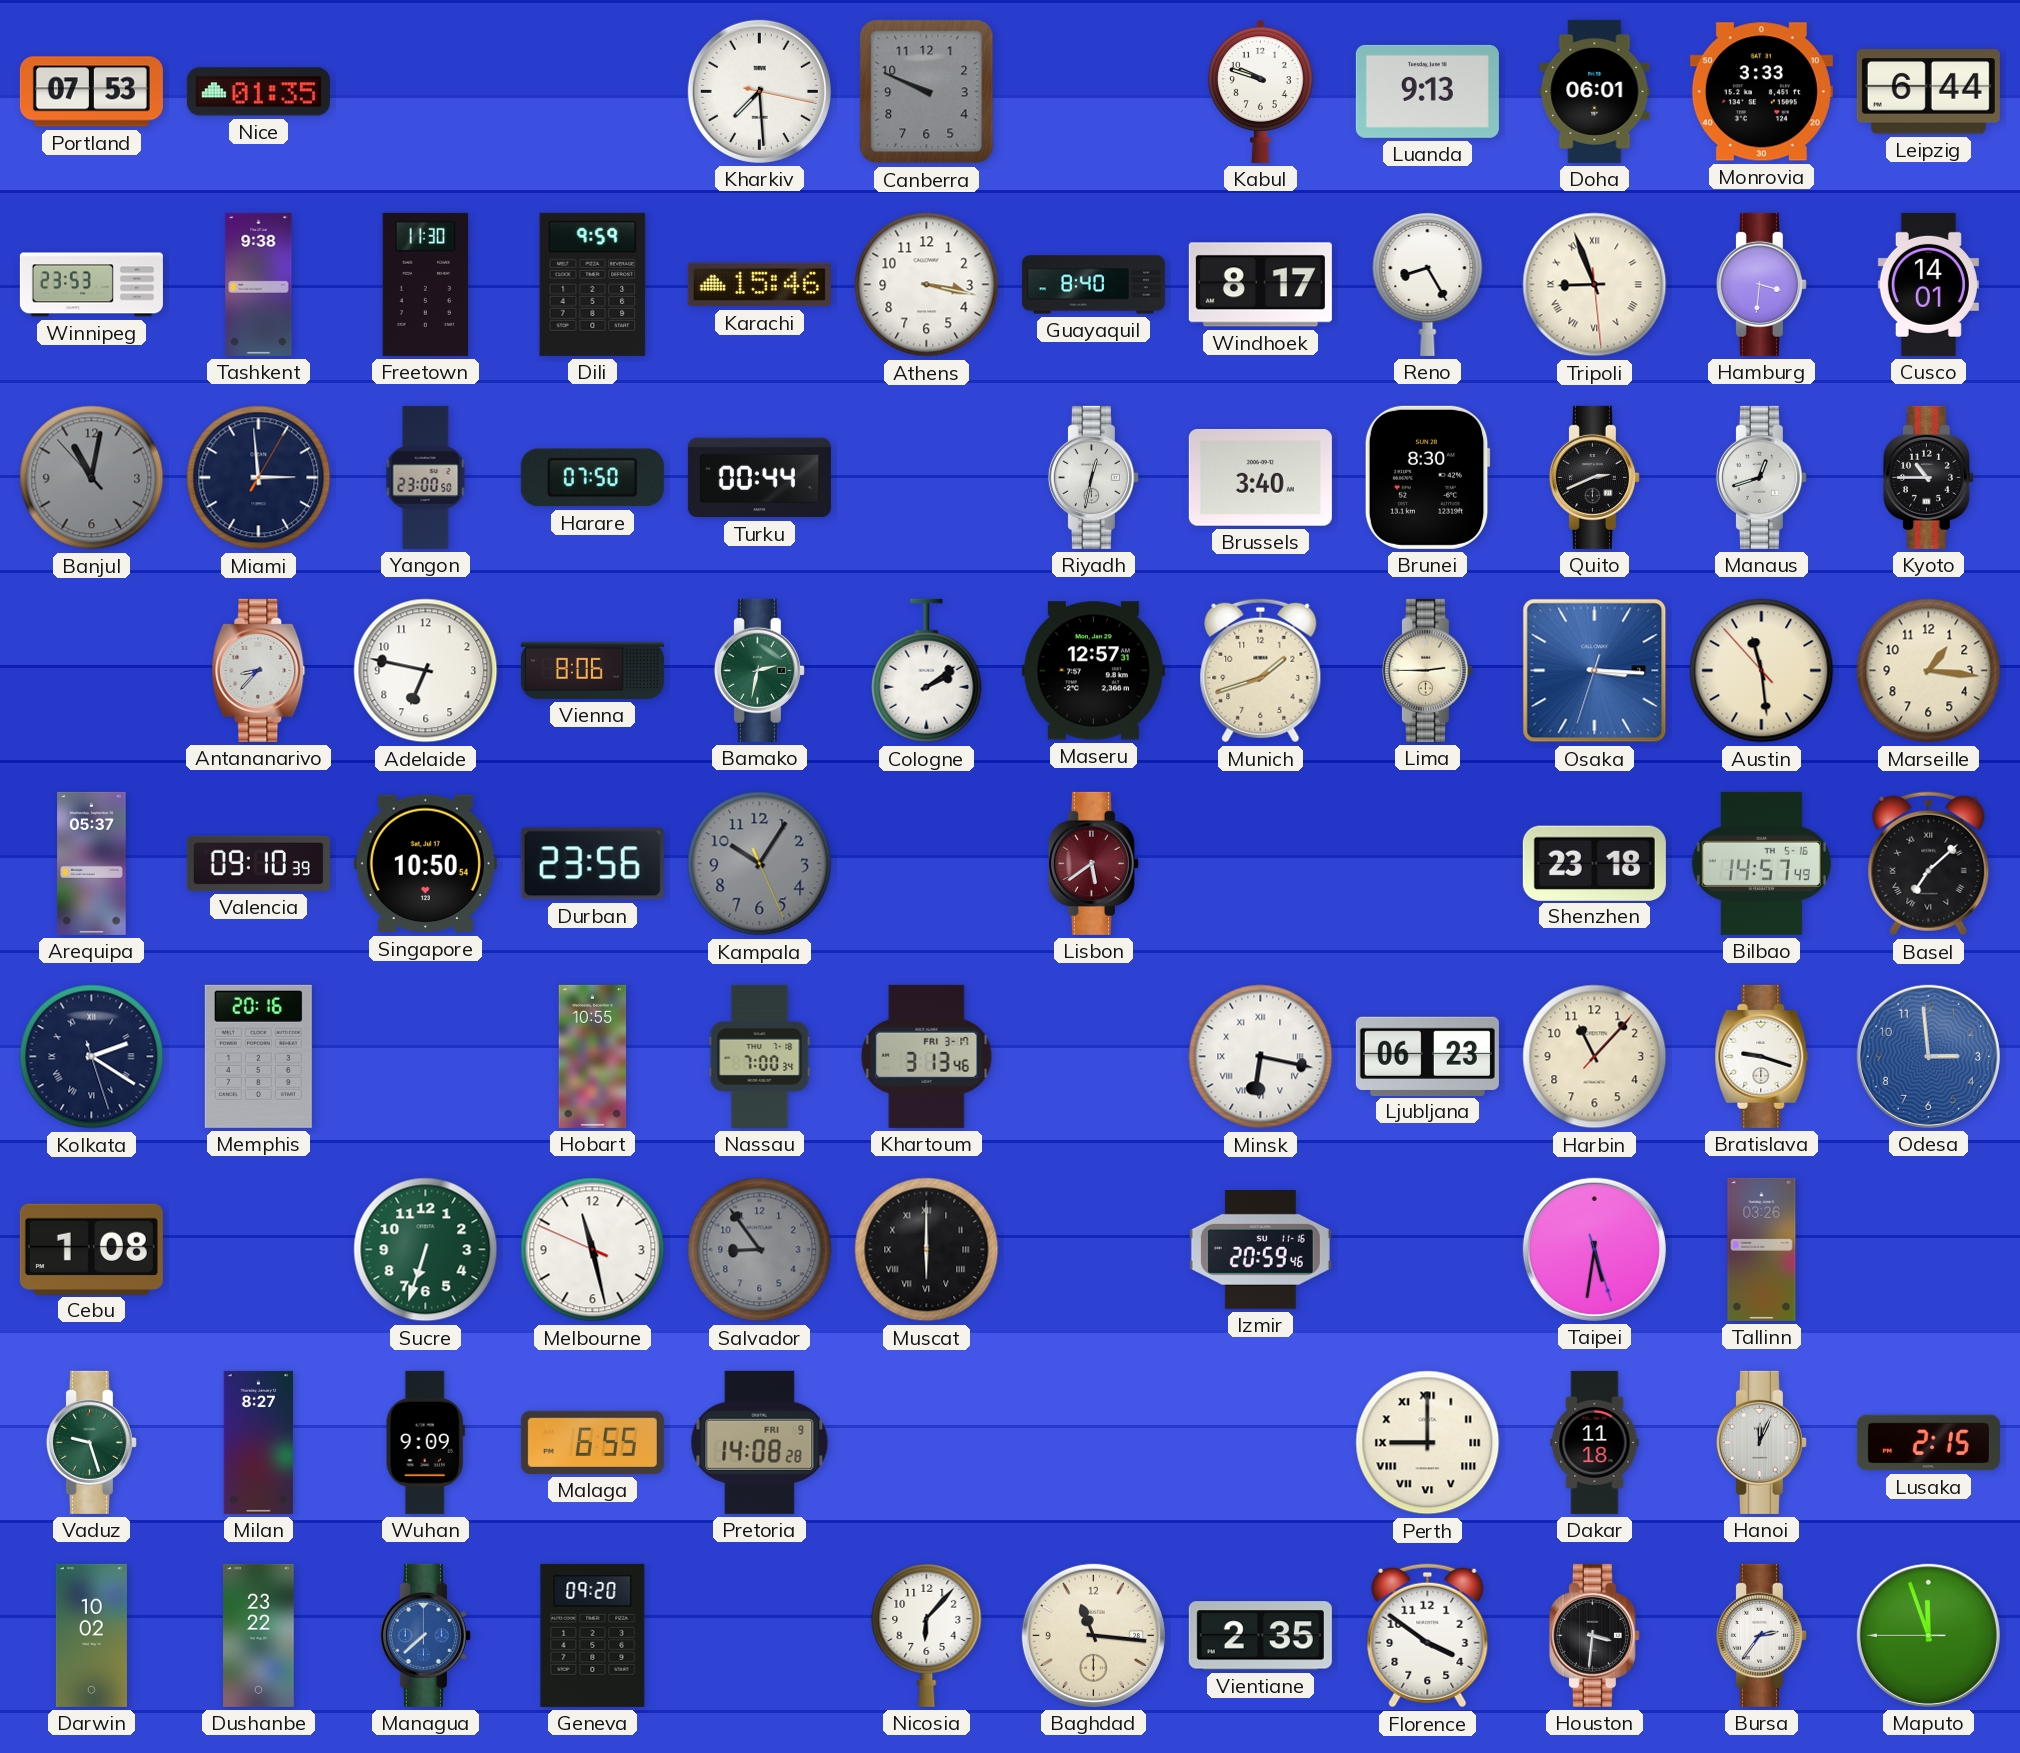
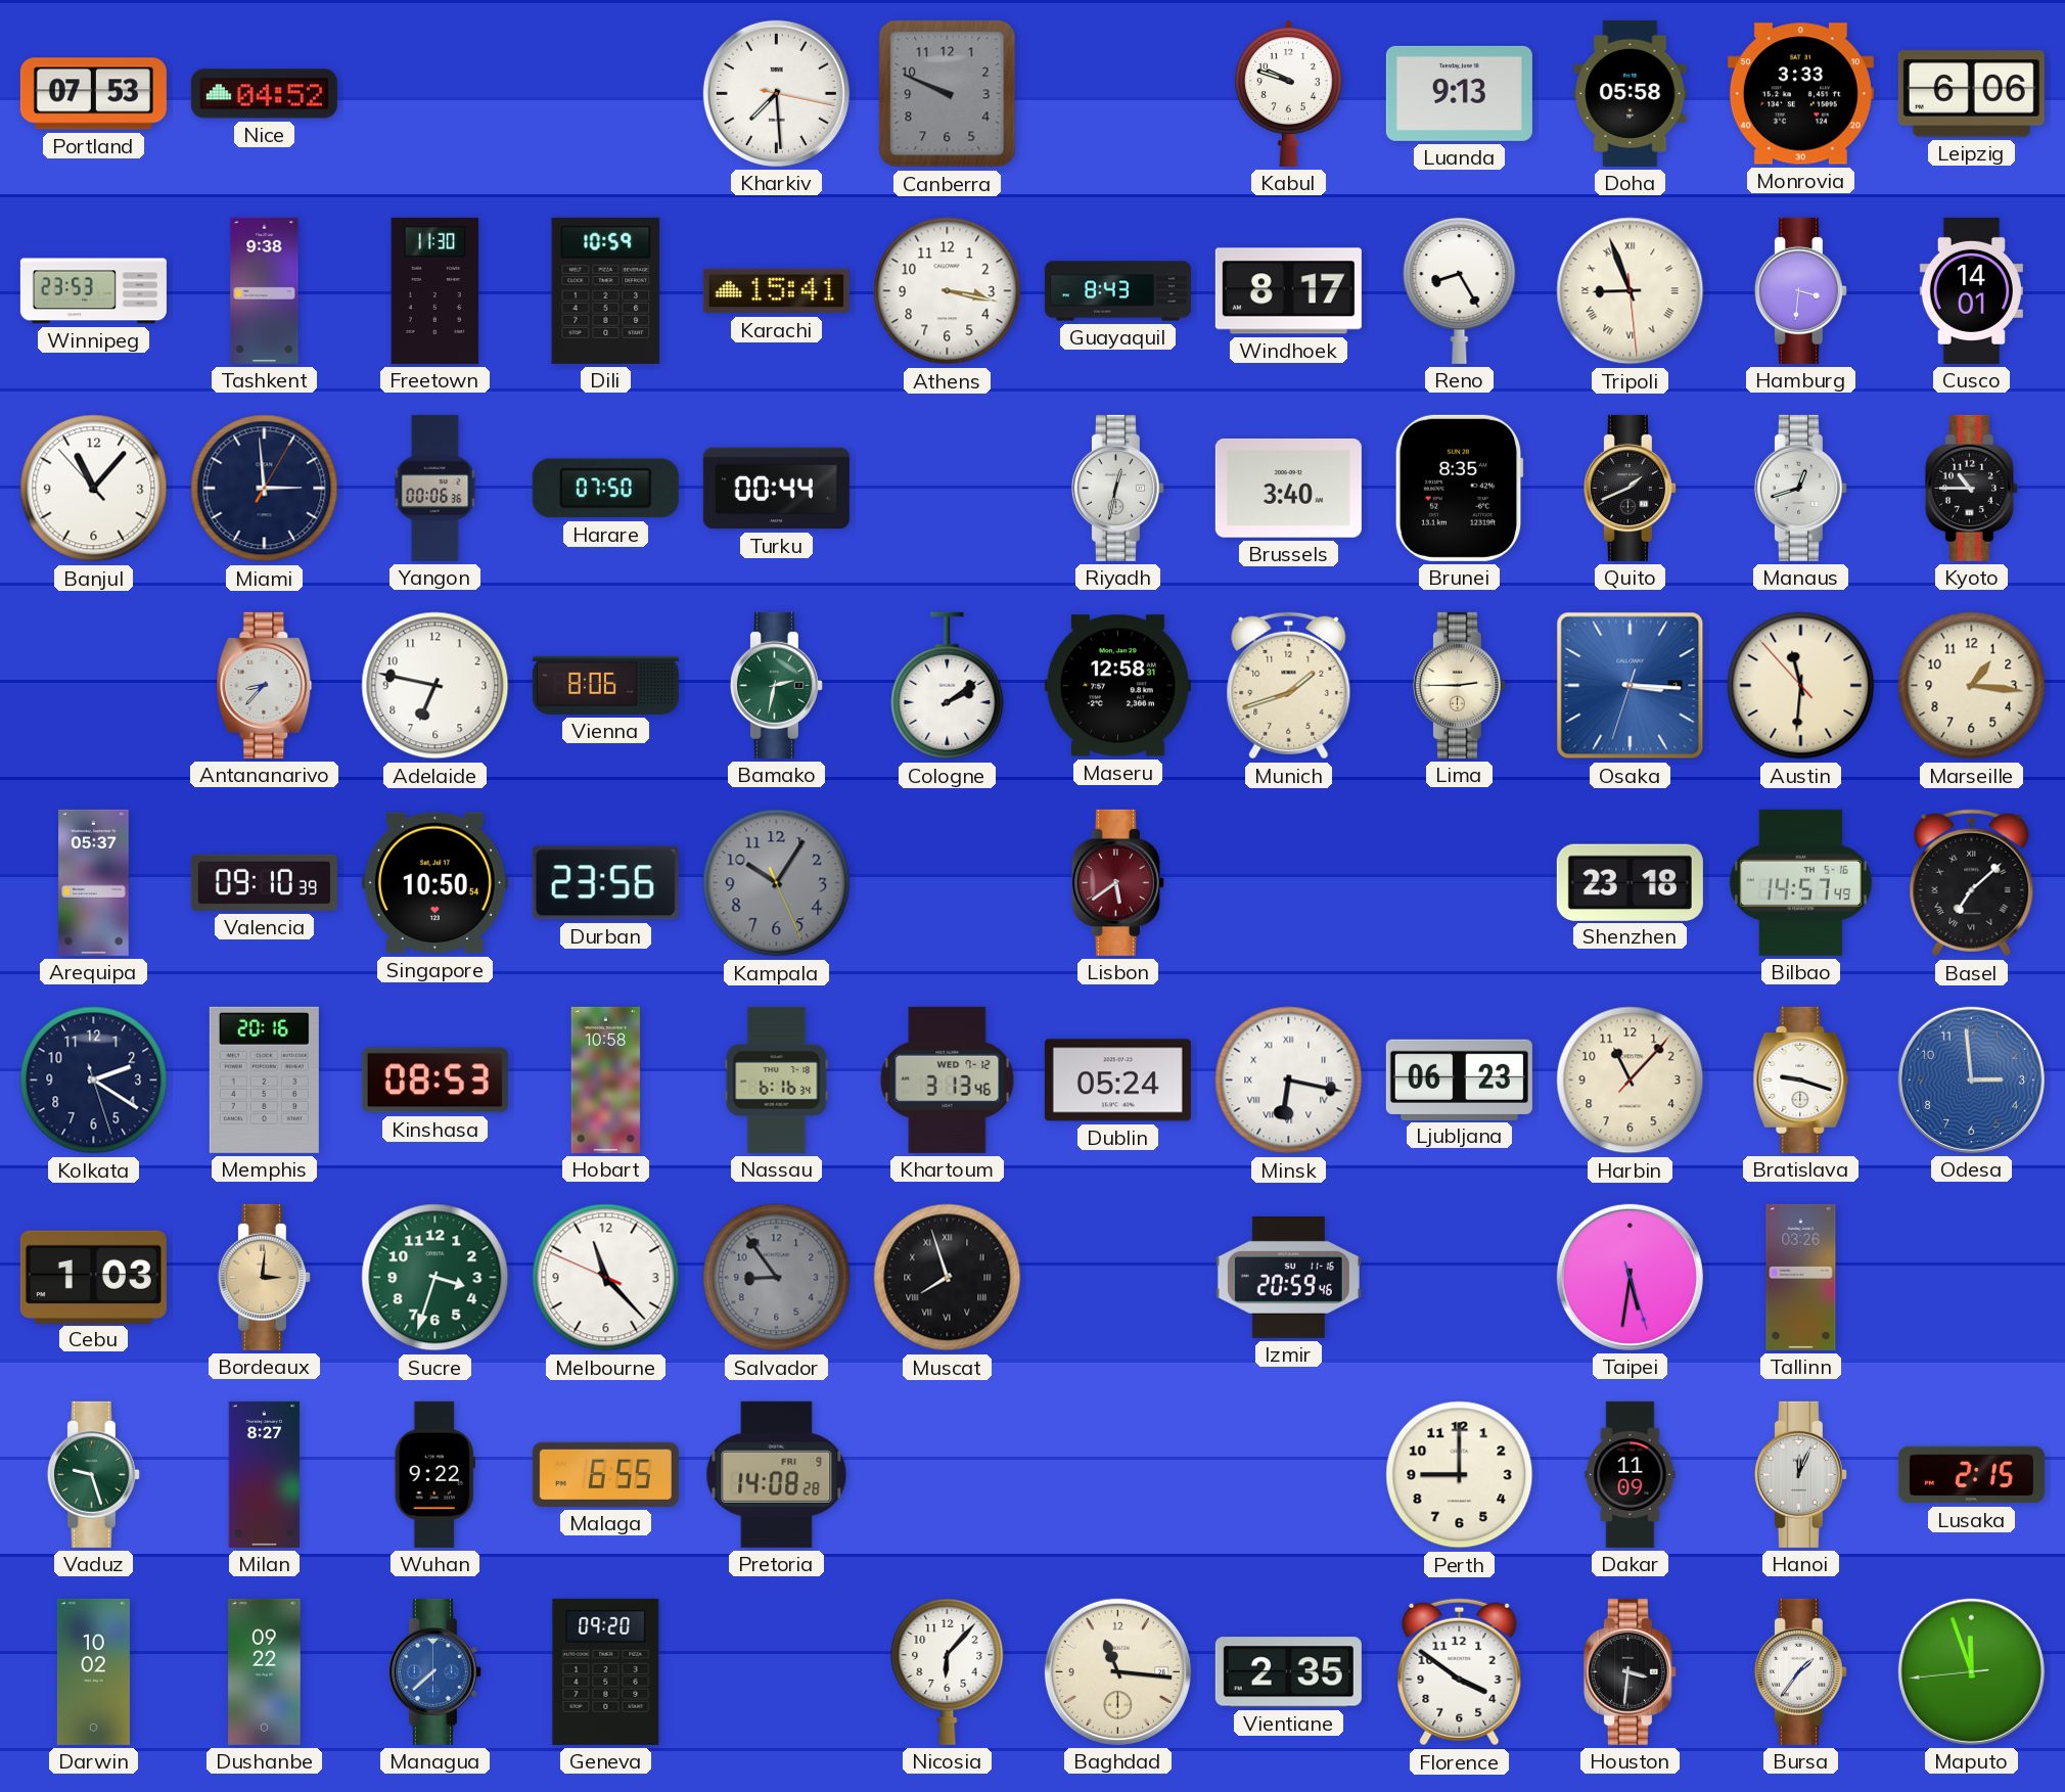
Nice: 01:35 -> 04:52
Doha: 06:01 -> 05:58
Leipzig: 6:44 -> 6:06
Dili: 9:59 -> 10:59
Karachi: 15:46 -> 15:41
Guayaquil: 8:40 -> 8:43
Banjul: 11:01 -> 11:06
Banjul dial: grey -> white
Yangon: 23:00 -> 00:06
Brunei: 8:30 -> 8:35
Quito: 2:41 -> 1:41
Maseru: 12:57 -> 12:58
Austin: 11:28 -> 11:30
Kolkata numerals: Roman -> Arabic
Kinshasa: none -> 08:53
Hobart: 10:55 -> 10:58
Nassau: 7:00 -> 6:16
Khartoum date: FRI 3-17 -> WED 7-12
Dublin: none -> 05:24
Cebu: 1:08 -> 1:03
Bordeaux: none -> 3:01
Sucre: 6:33 -> 3:33
Melbourne: 11:27 -> 11:22
Muscat: 6:00 -> 7:57
Wuhan: 9:09 -> 9:22
Perth numerals: Roman -> Arabic
Dakar: 11:18 -> 11:09
Dushanbe: 23:22 -> 09:22
Bursa: 2:36 -> 1:36
Maputo: 11:56:45 -> 11:56:44
